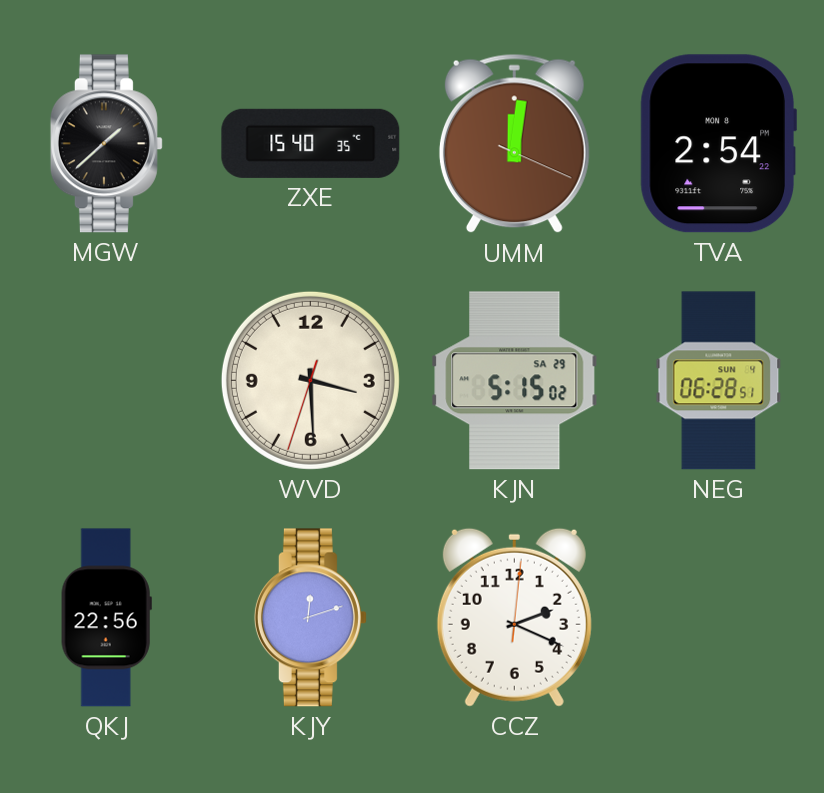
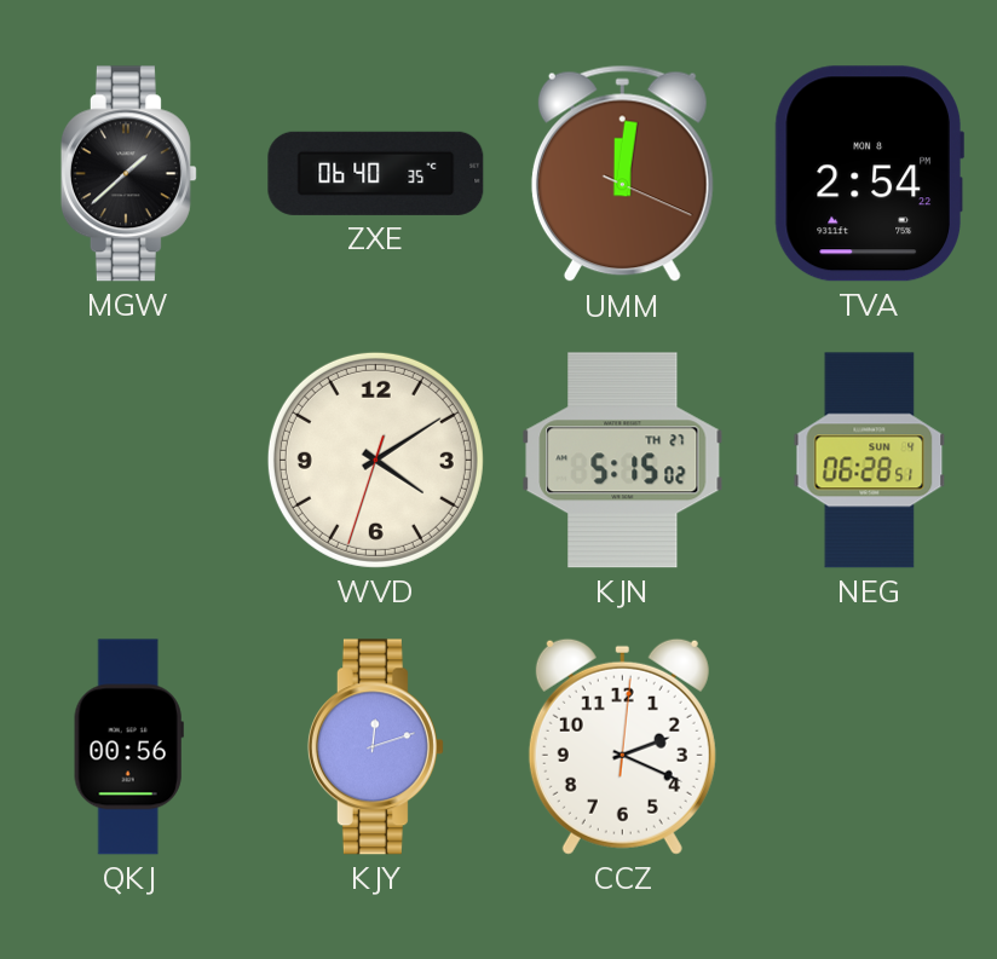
ZXE: 15:40 -> 06:40
WVD: 3:29 -> 4:09
KJN date: SA 29 -> TH 27
QKJ: 22:56 -> 00:56
